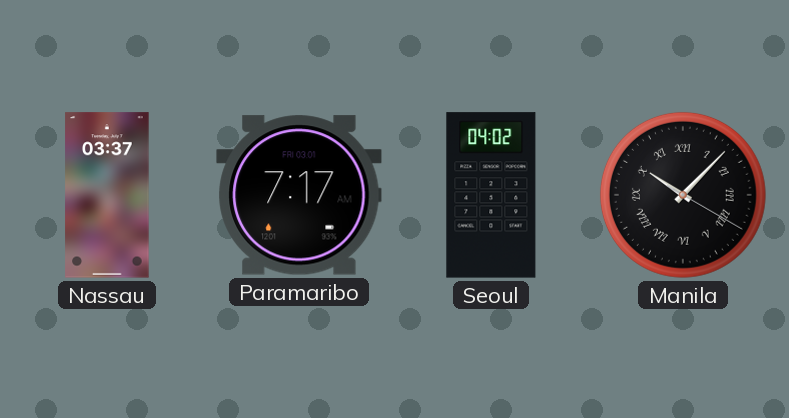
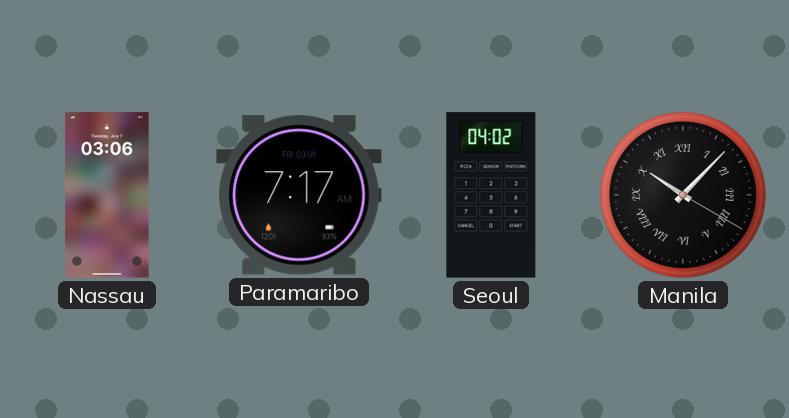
Nassau: 03:37 -> 03:06
